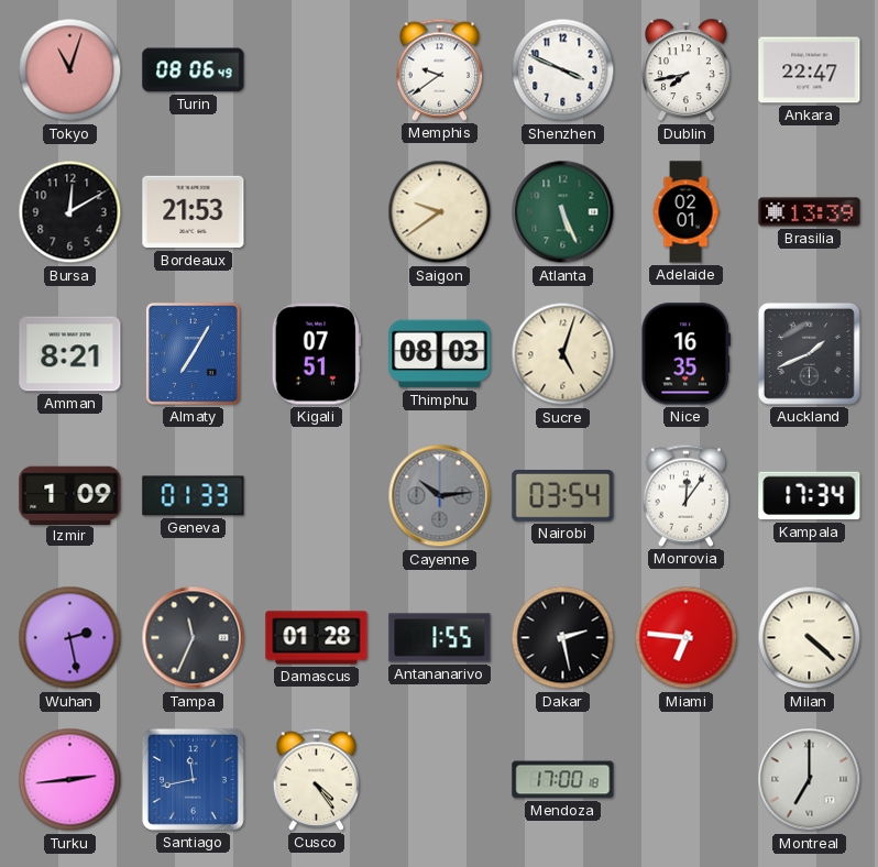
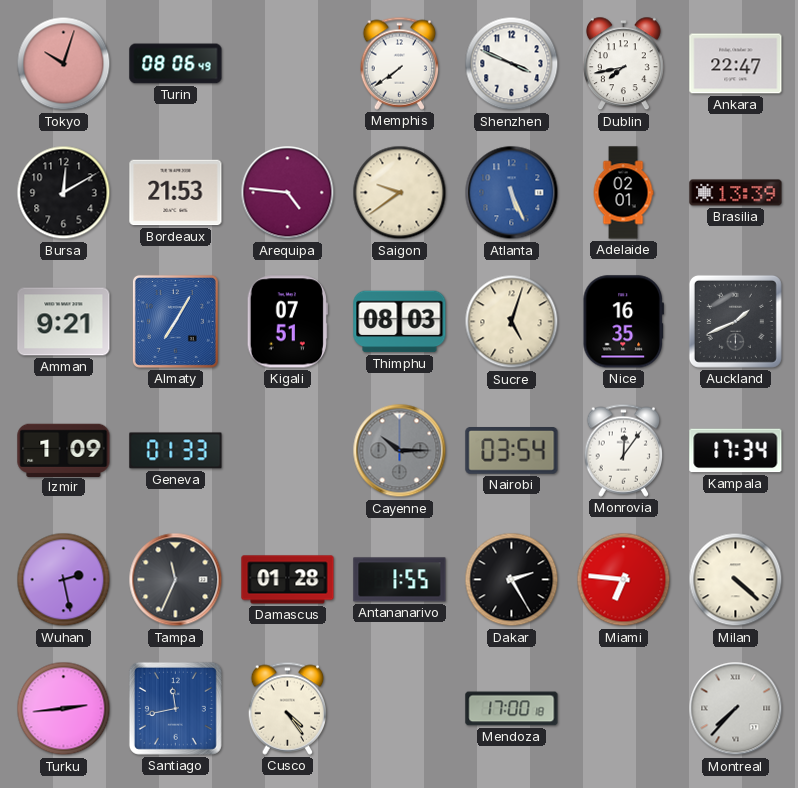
Tokyo: 11:03 -> 10:03
Memphis: 9:39 -> 7:39
Arequipa: none -> 4:46
Atlanta dial: green -> blue
Amman: 8:21 -> 9:21
Cayenne: 10:14 -> 10:15
Dakar: 2:28 -> 2:25
Montreal: 7:00 -> 7:37
